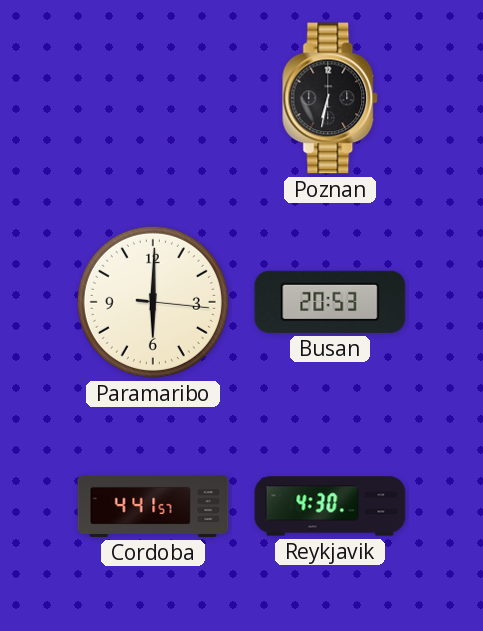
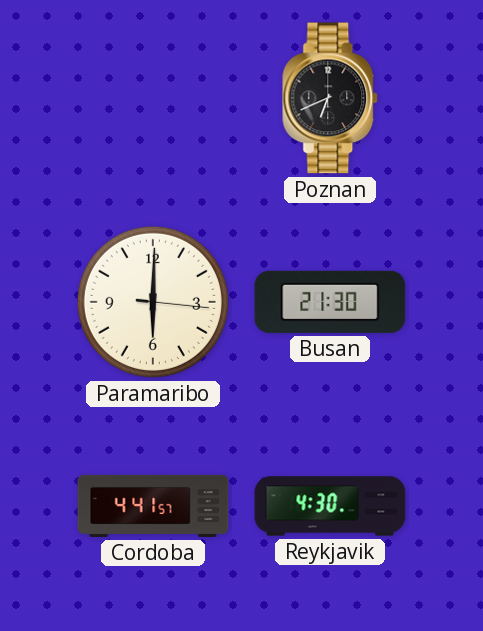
Poznan: 6:32 -> 6:41
Busan: 20:53 -> 21:30
